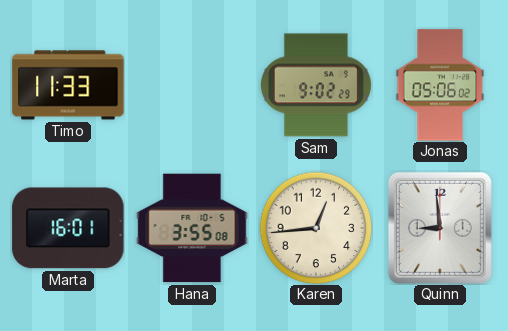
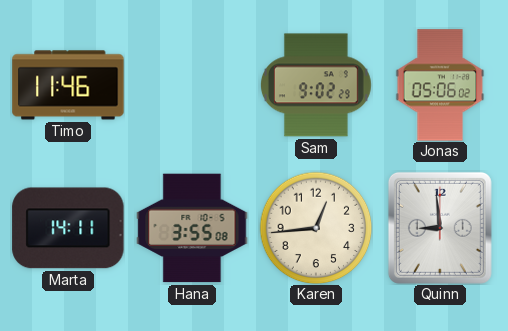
Timo: 11:33 -> 11:46
Marta: 16:01 -> 14:11
